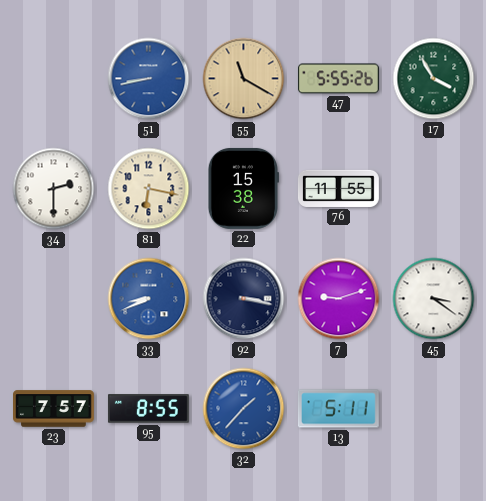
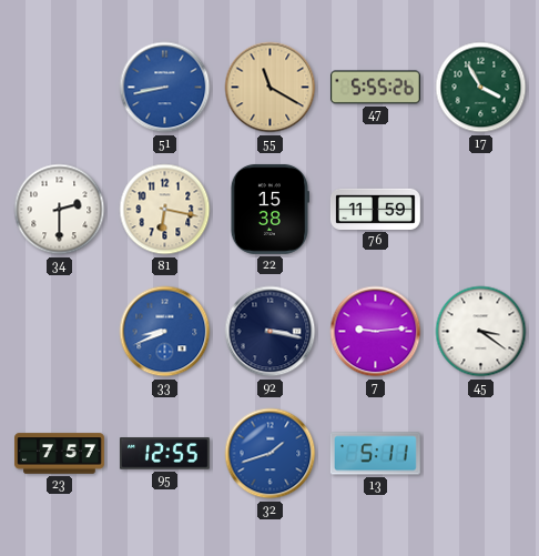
76: 11:55 -> 11:59
7: 9:12 -> 9:14
95: 8:55 -> 12:55
32: 1:37 -> 1:42
